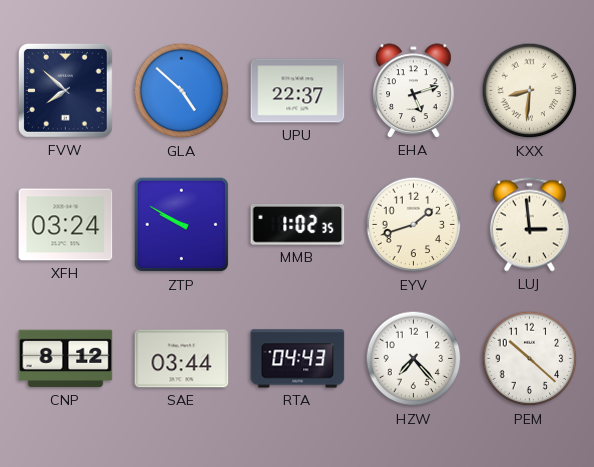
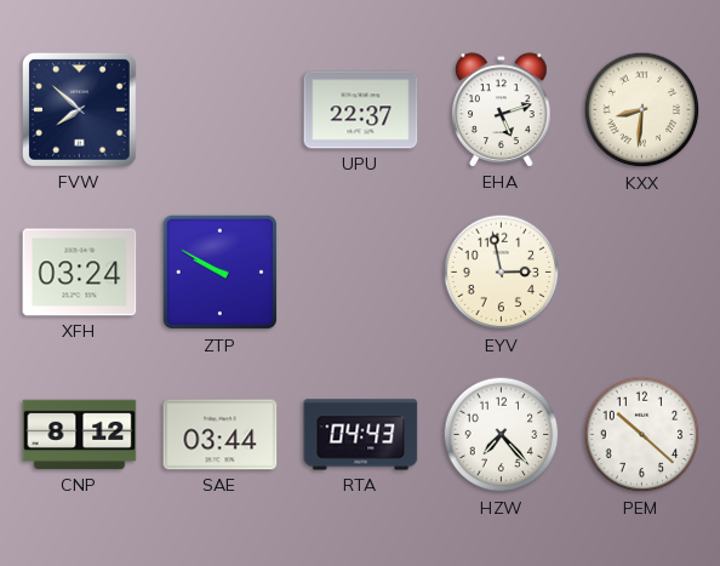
GLA: 4:52 -> none
MMB: 1:02 -> none
EYV: 1:42 -> 2:58
LUJ: 2:59 -> none
